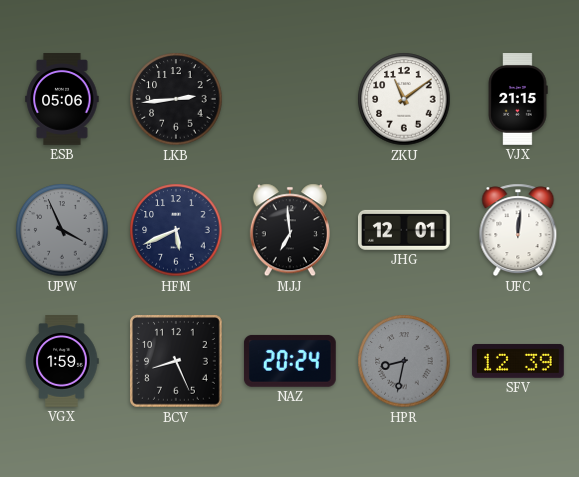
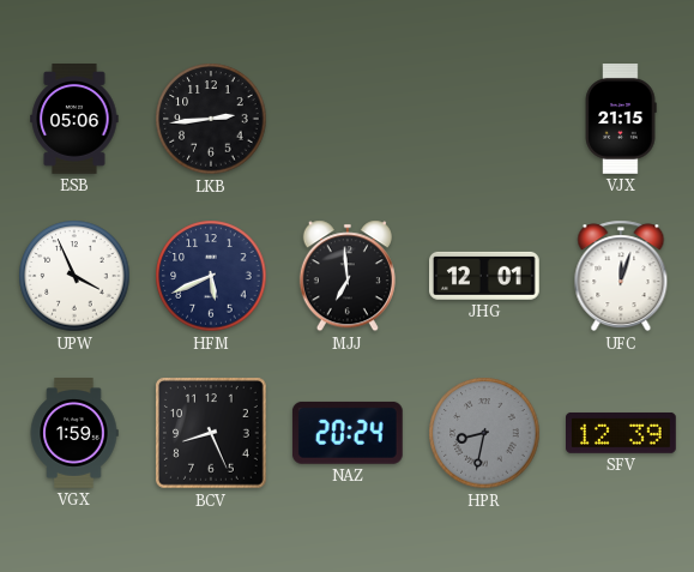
ZKU: 11:09 -> none
UPW dial: grey -> white
UFC: 12:01 -> 12:03
